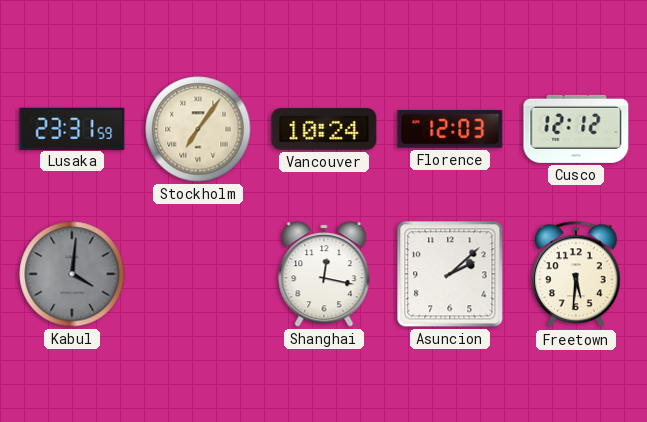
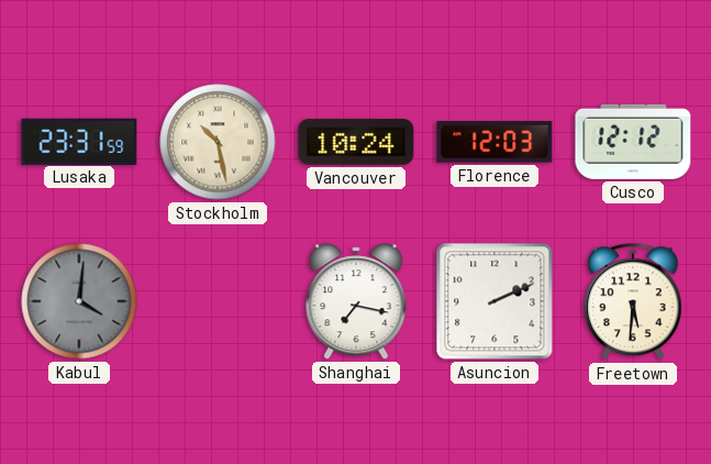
Stockholm: 7:06 -> 10:28
Shanghai: 12:17 -> 7:17
Asuncion: 2:08 -> 2:11
